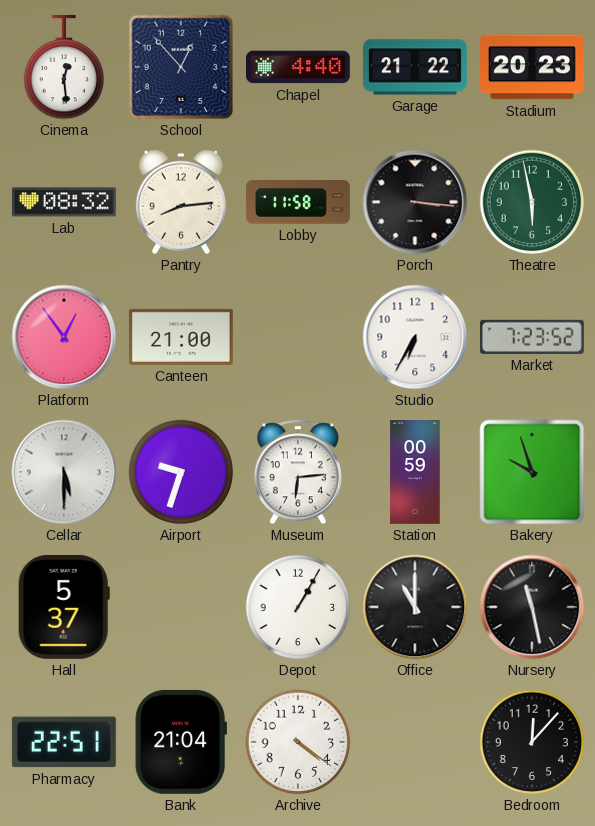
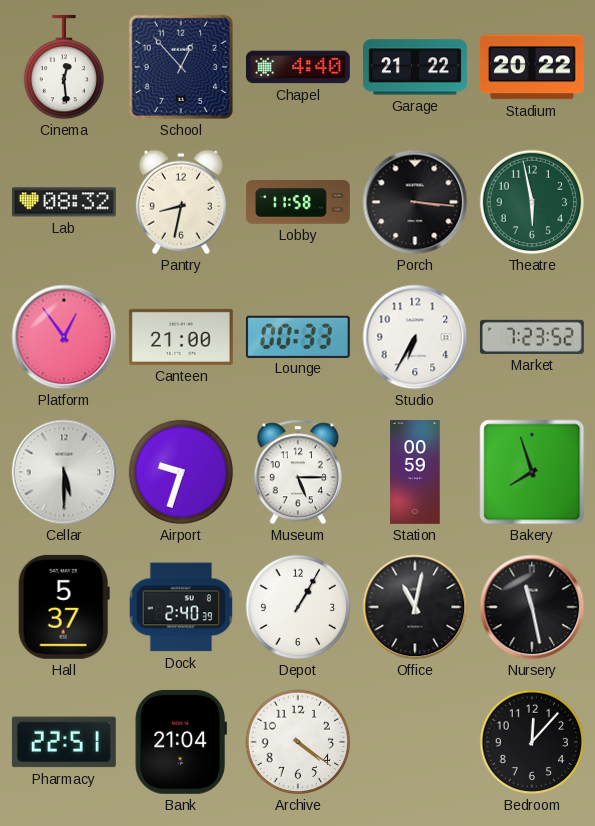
Stadium: 20:23 -> 20:22
Pantry: 8:14 -> 8:32
Lounge: none -> 00:33
Museum: 6:14 -> 5:15
Bakery: 9:57 -> 7:57
Dock: none -> 2:40
Office: 11:00 -> 11:02
